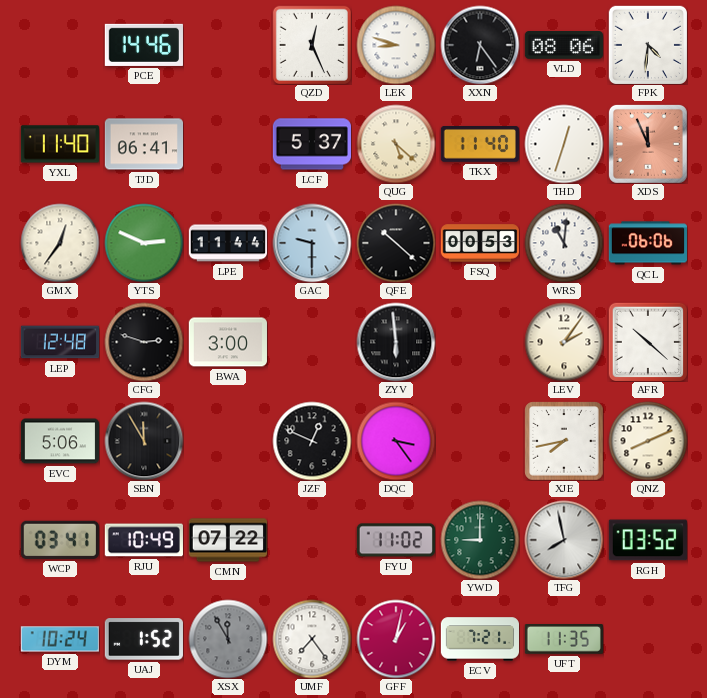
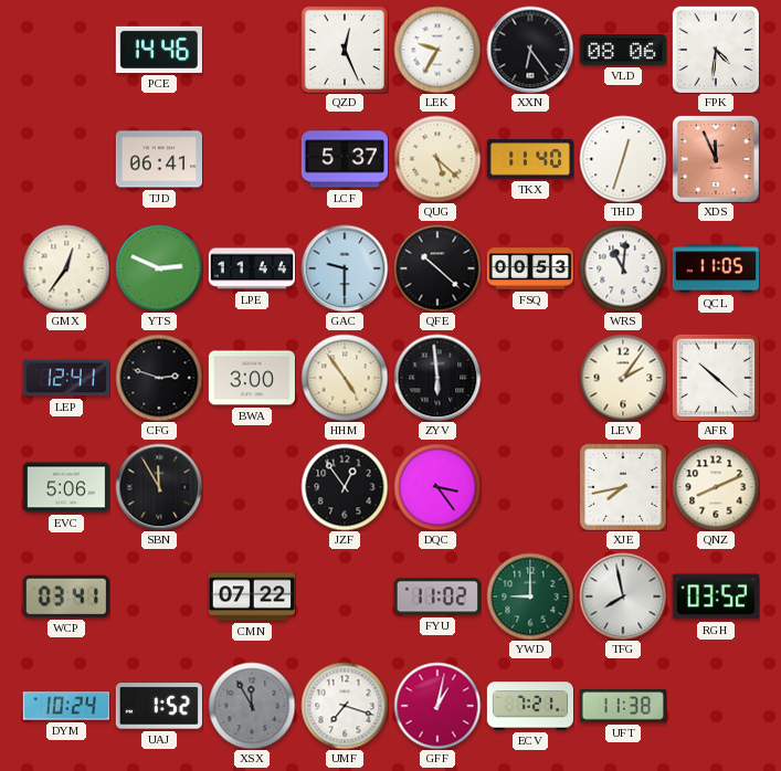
LEK: 8:48 -> 9:35
YXL: 11:40 -> none
QCL: 06:06 -> 11:05
LEP: 12:48 -> 12:41
HHM: none -> 4:54
JZF: 12:49 -> 12:54
RJU: 10:49 -> none
UMF: 7:24 -> 7:18
UFT: 11:35 -> 11:38
